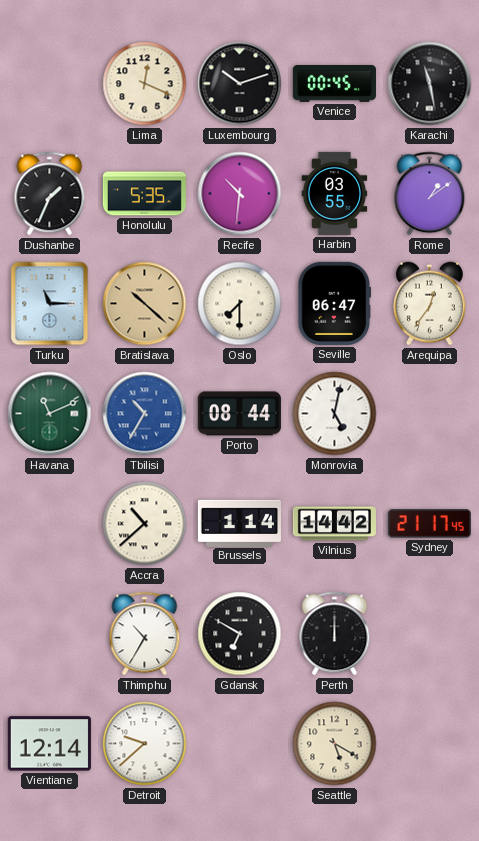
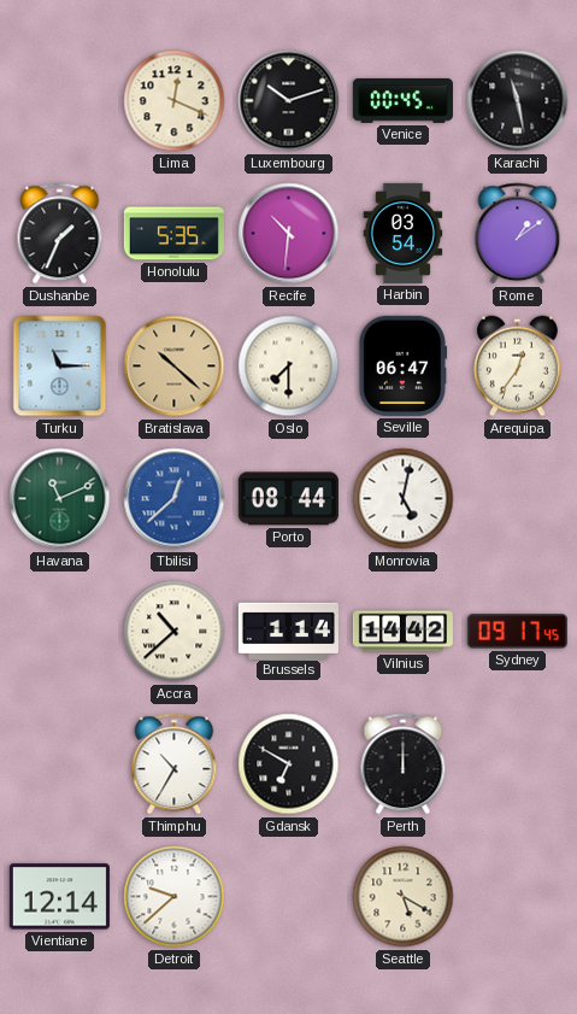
Harbin: 03:55 -> 03:54
Tbilisi: 10:35 -> 12:38
Sydney: 21:17 -> 09:17
